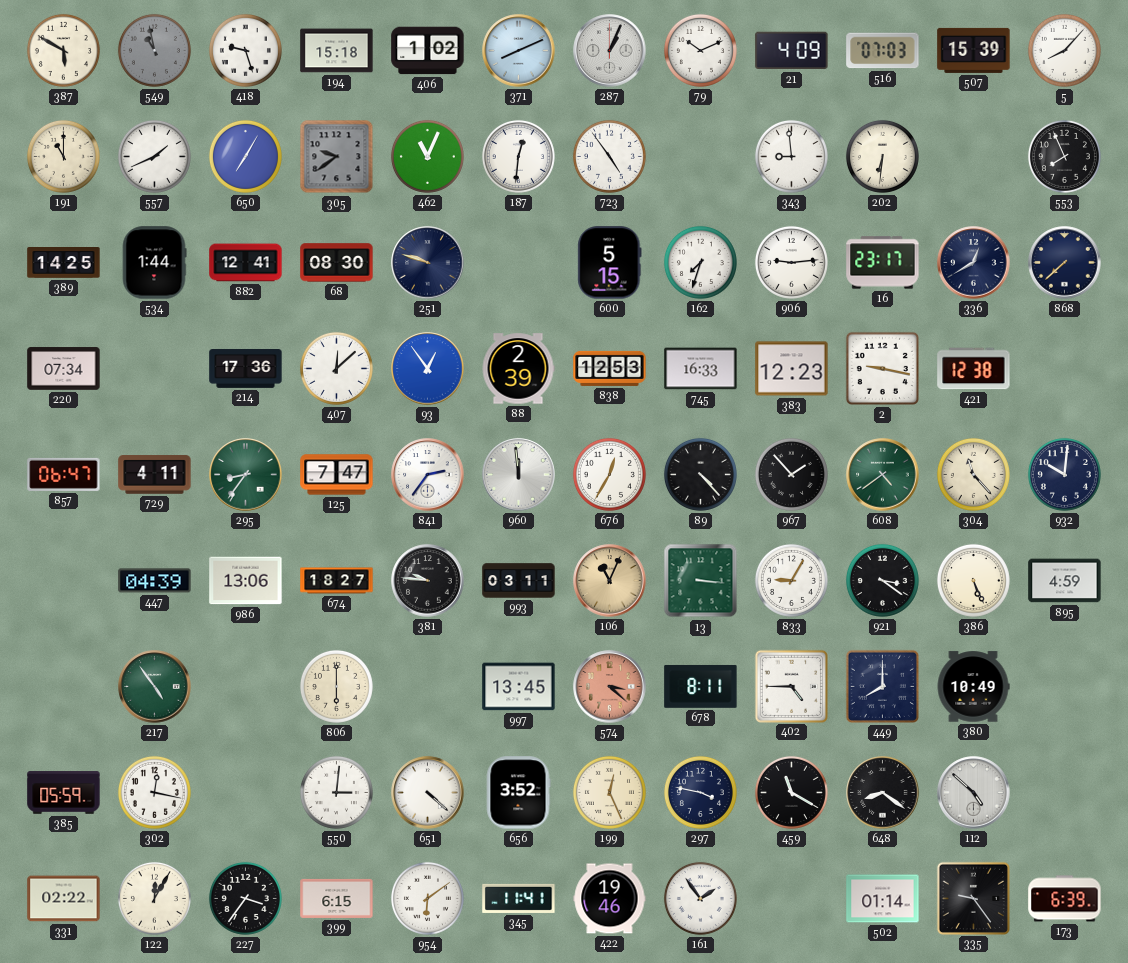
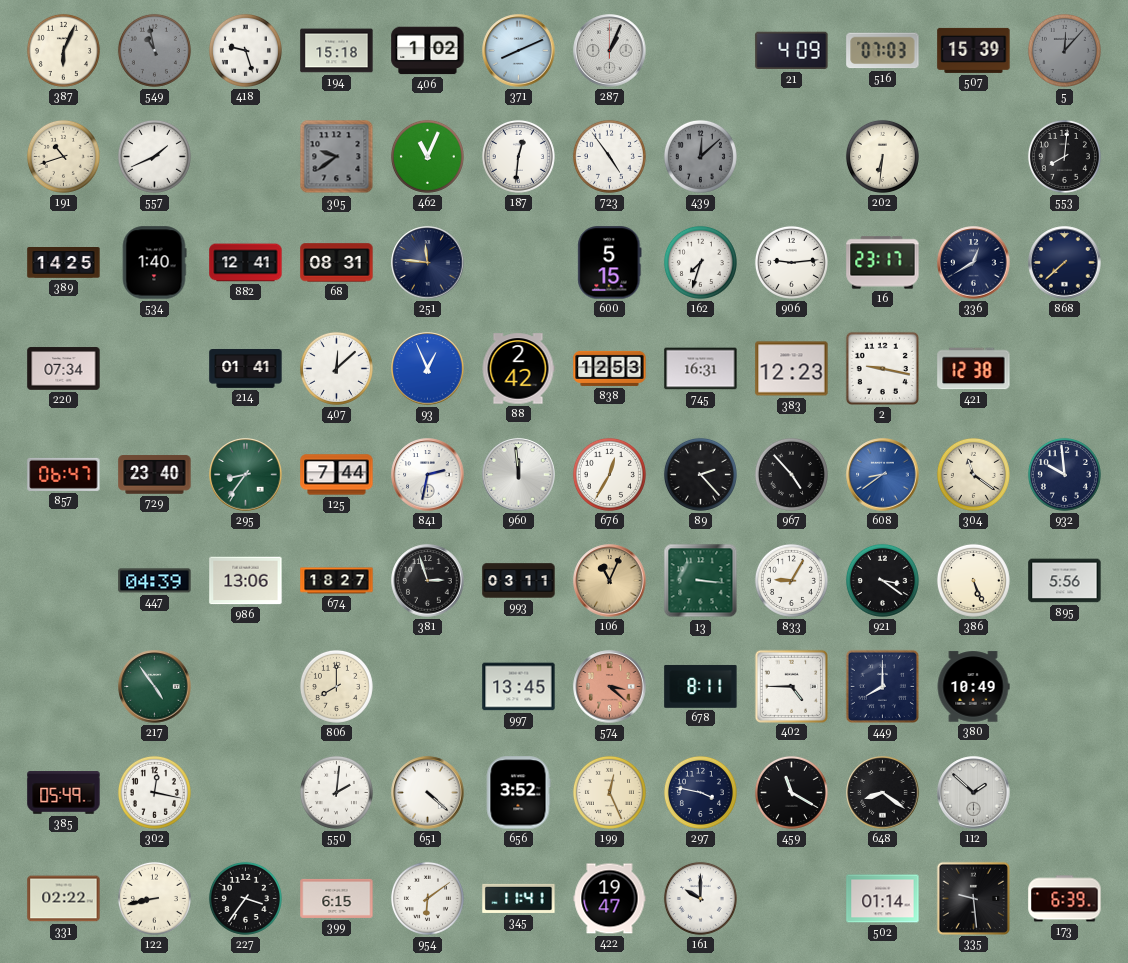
387: 5:50 -> 6:04
79: 10:11 -> none
5: 8:07 -> 12:07
5 dial: white -> grey
191: 11:00 -> 10:42
650: 7:05 -> none
439: none -> 12:08
343: 8:59 -> none
553: 7:56 -> 8:01
534: 1:44 -> 1:40
68: 08:30 -> 08:31
251: 9:48 -> 11:46
214: 17:36 -> 01:41
93: 12:54 -> 12:56
88: 2:39 -> 2:42
745: 16:33 -> 16:31
729: 4:11 -> 23:40
125: 7:47 -> 7:44
841: 2:36 -> 2:32
89: 4:23 -> 2:23
967: 1:53 -> 4:53
608: 4:39 -> 8:39
608 dial: green -> blue
304: 11:23 -> 11:21
932: 10:01 -> 9:59
381: 9:46 -> 2:57
895: 4:59 -> 5:56
806: 6:00 -> 8:00
385: 05:59 -> 05:49
550: 3:01 -> 2:01
112: 4:52 -> 1:52
122: 12:05 -> 8:43
422: 19:46 -> 19:47
161: 1:54 -> 10:00
335: 9:24 -> 9:29
